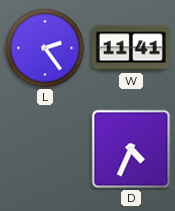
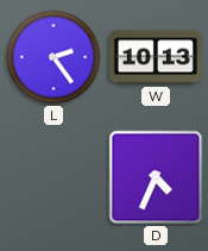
W: 11:41 -> 10:13
